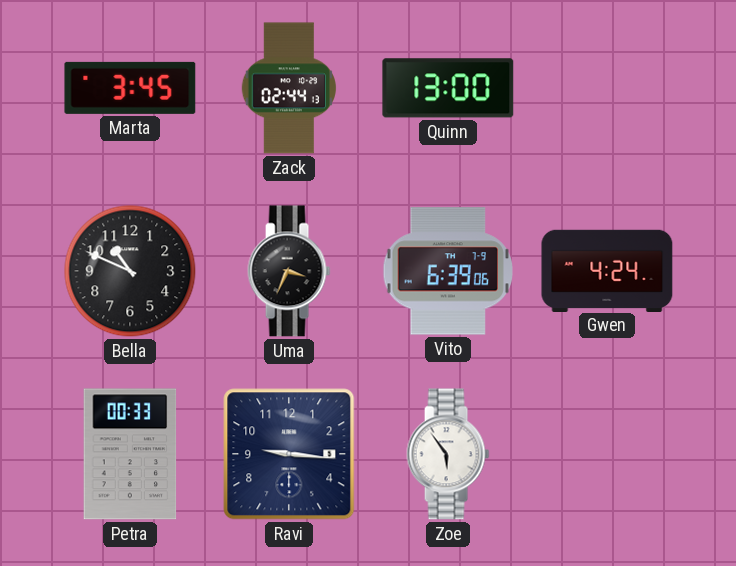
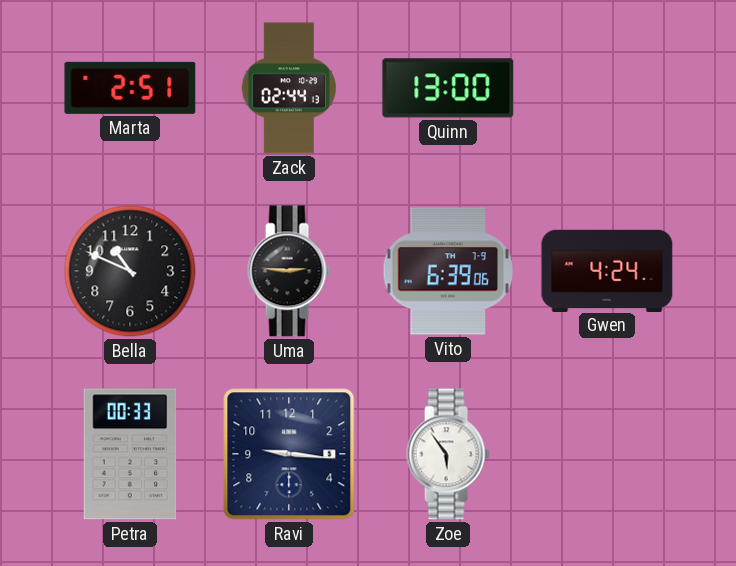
Marta: 3:45 -> 2:51
Uma: 3:34 -> 2:46
